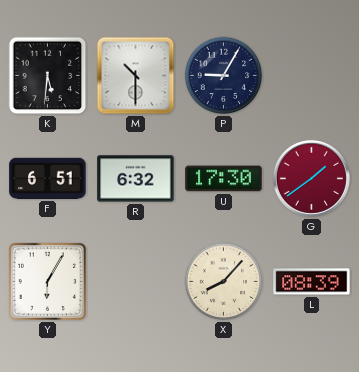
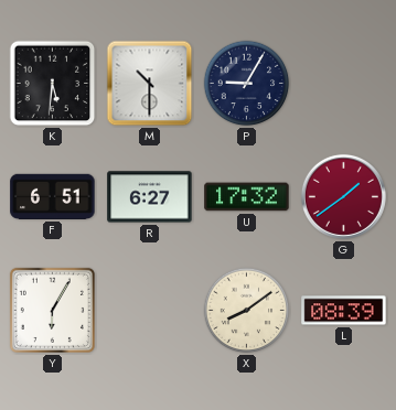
R: 6:32 -> 6:27
U: 17:30 -> 17:32
X: 8:07 -> 8:09
